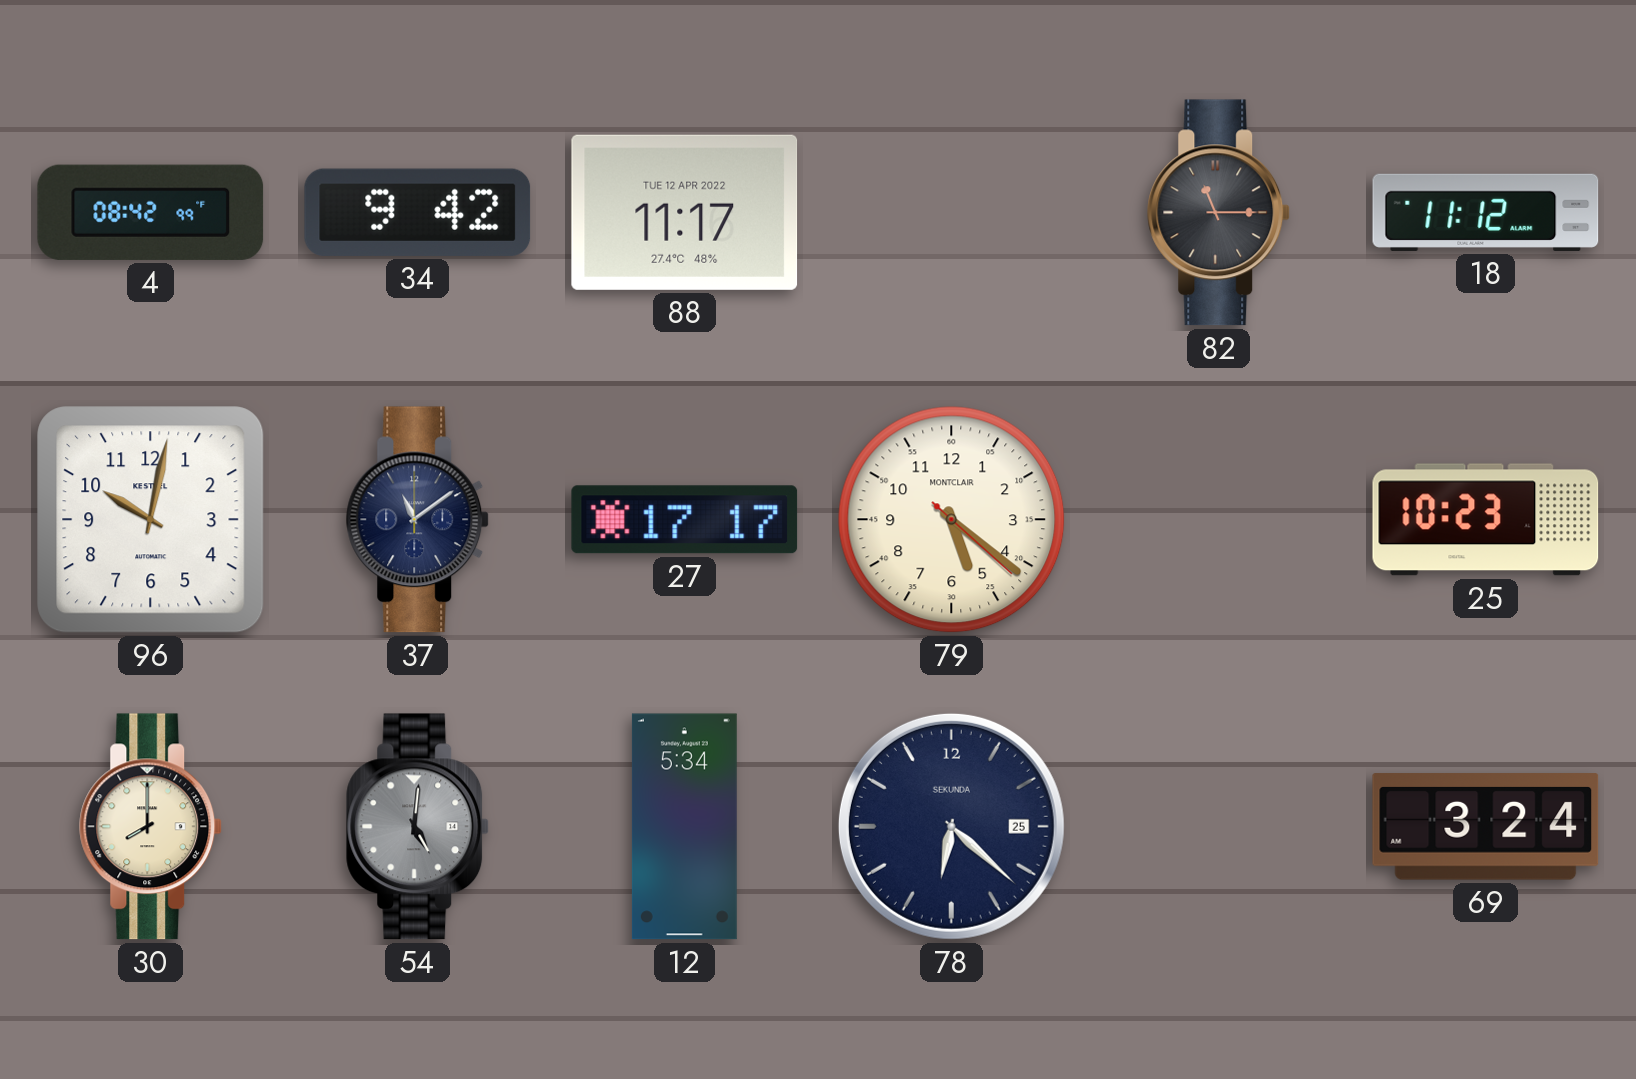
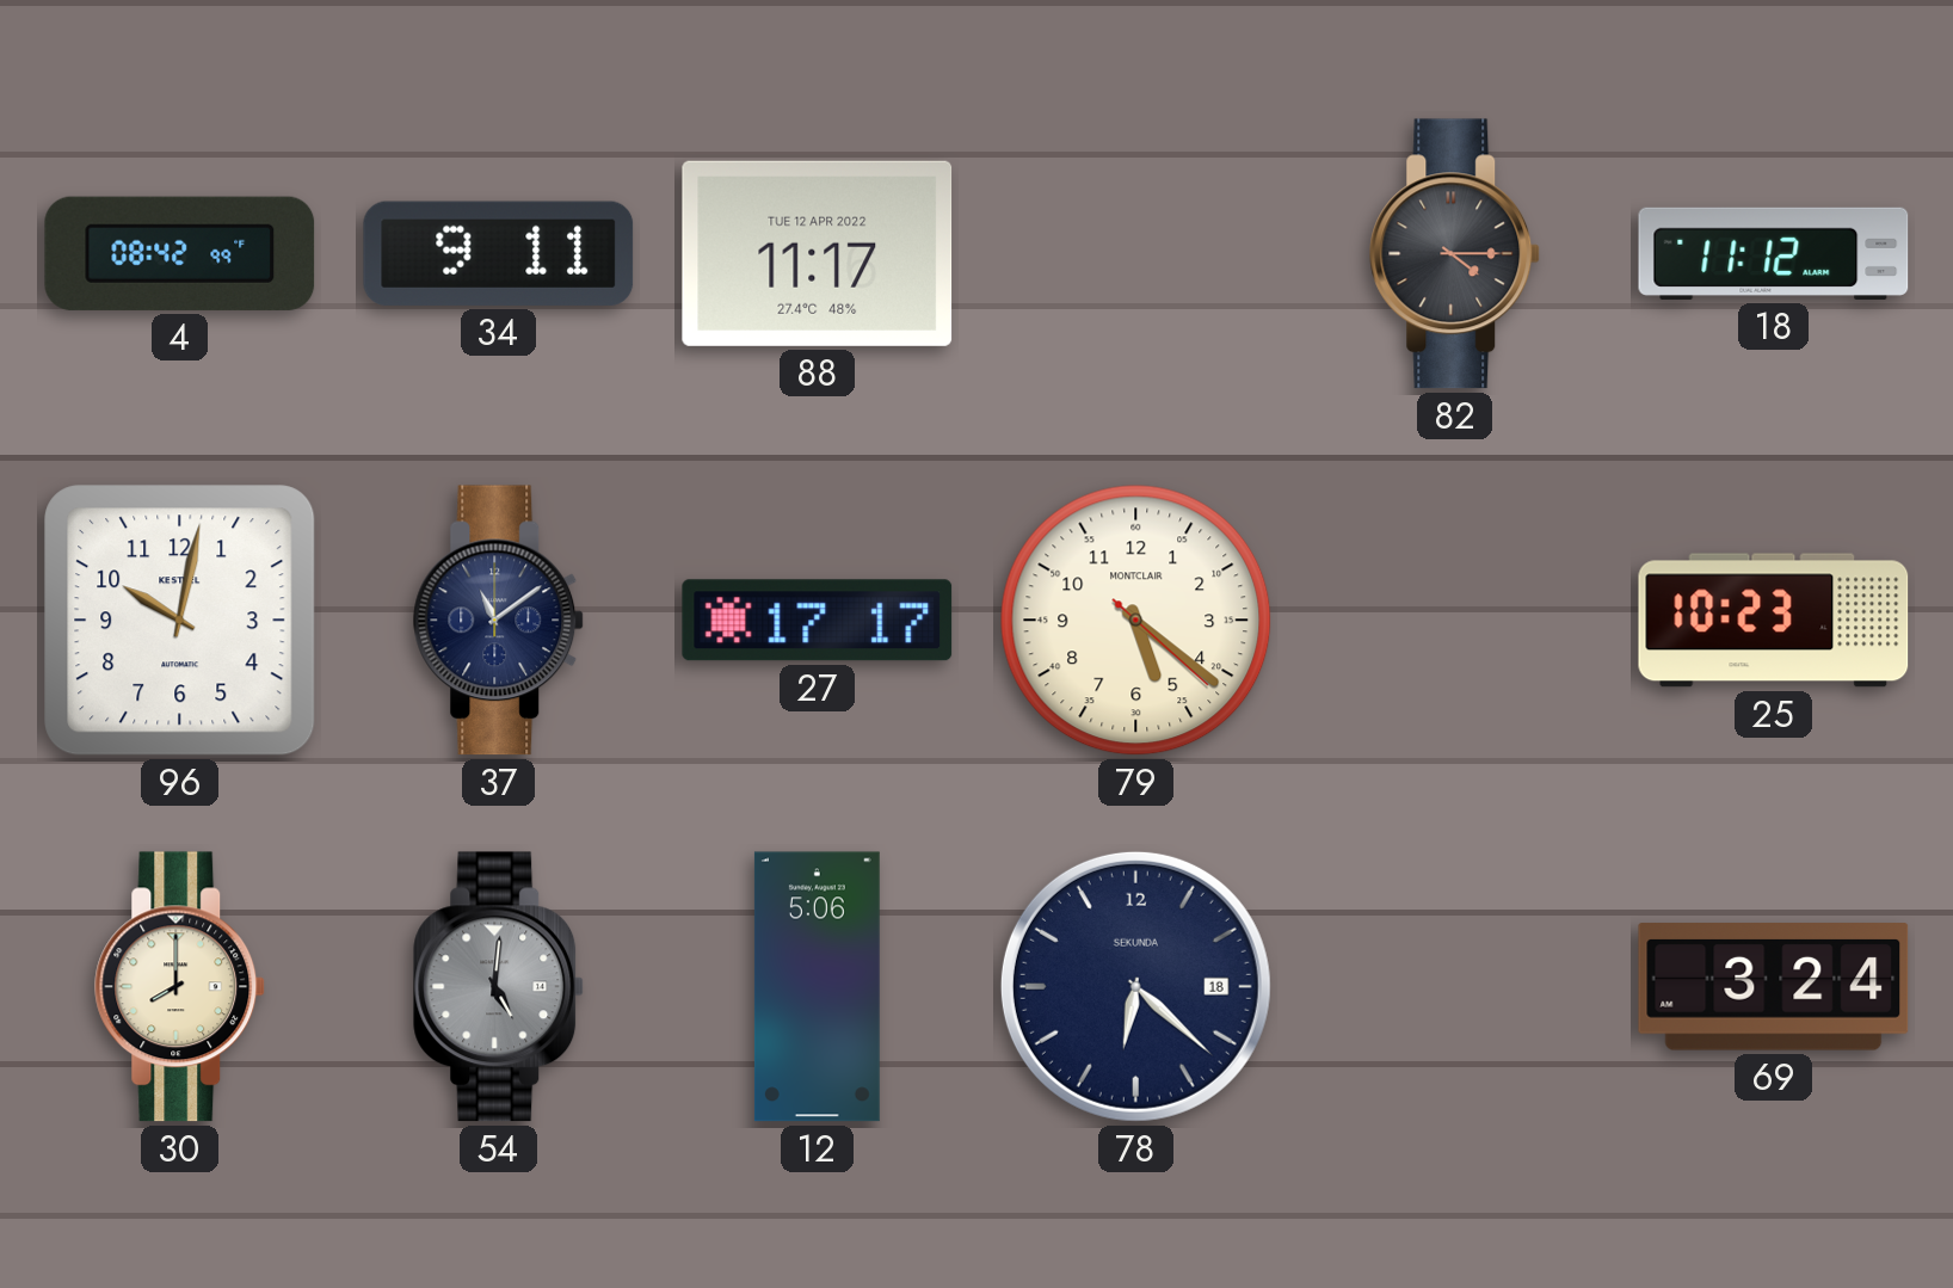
34: 9:42 -> 9:11
82: 11:15 -> 4:15
12: 5:34 -> 5:06
78 date: 25 -> 18
